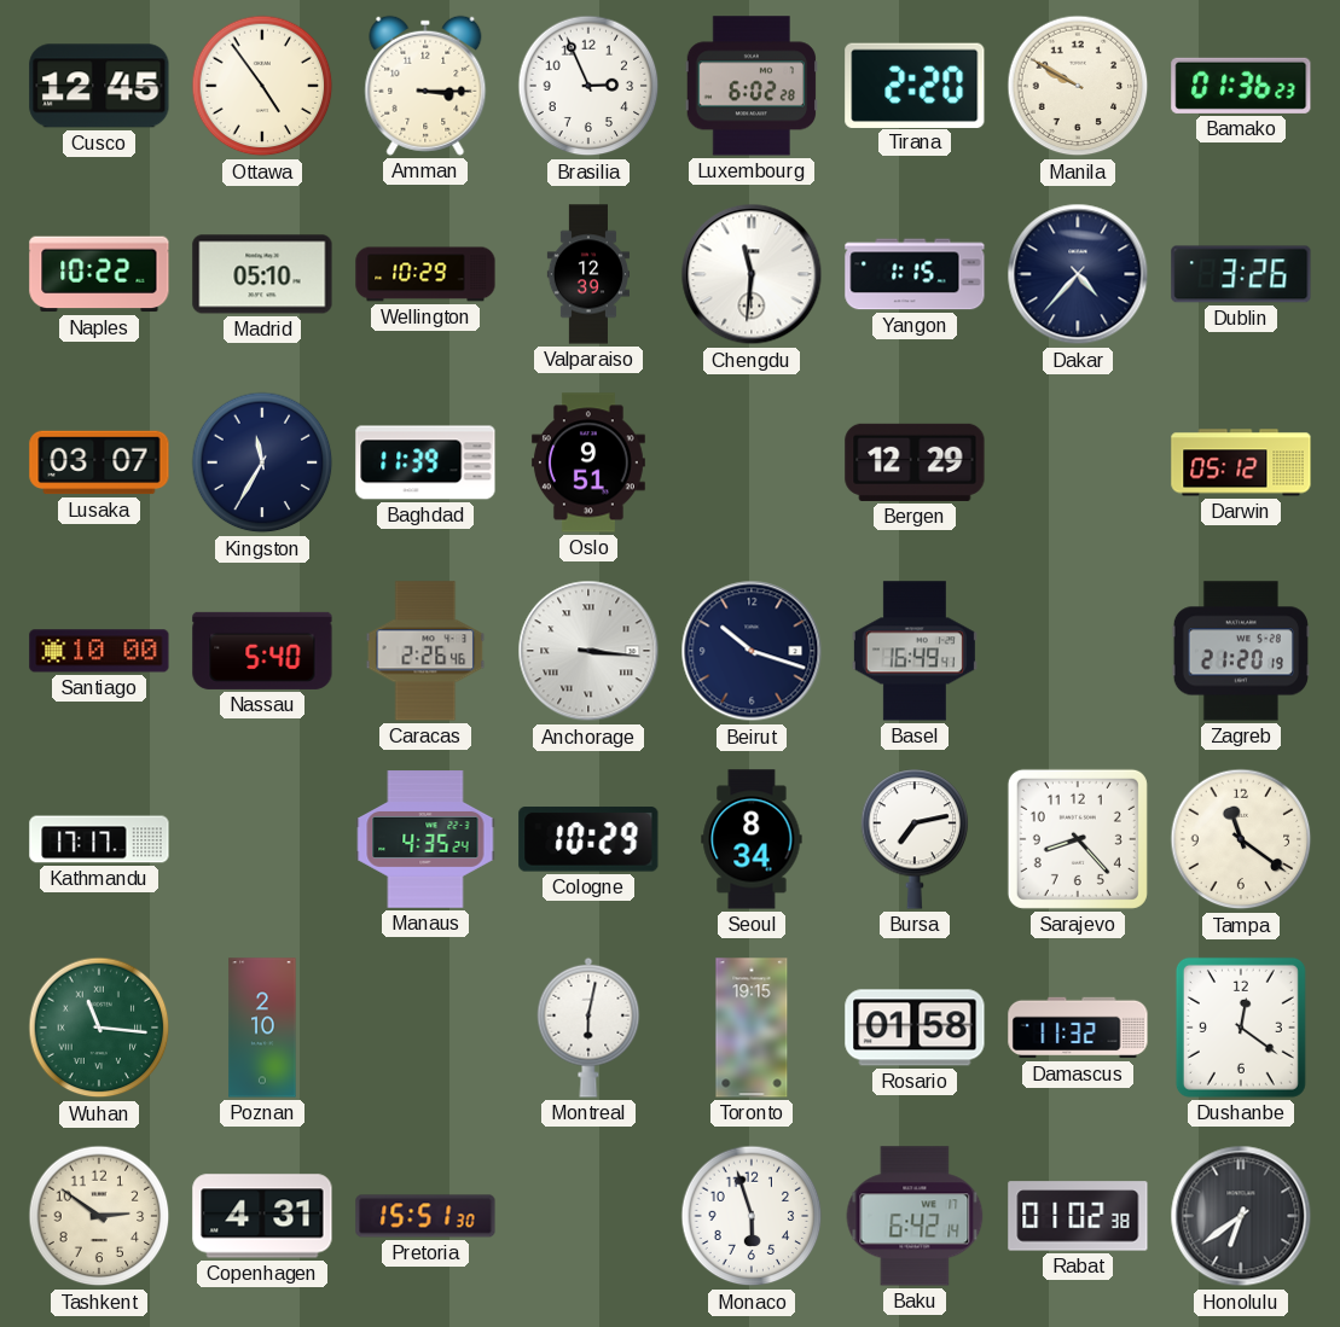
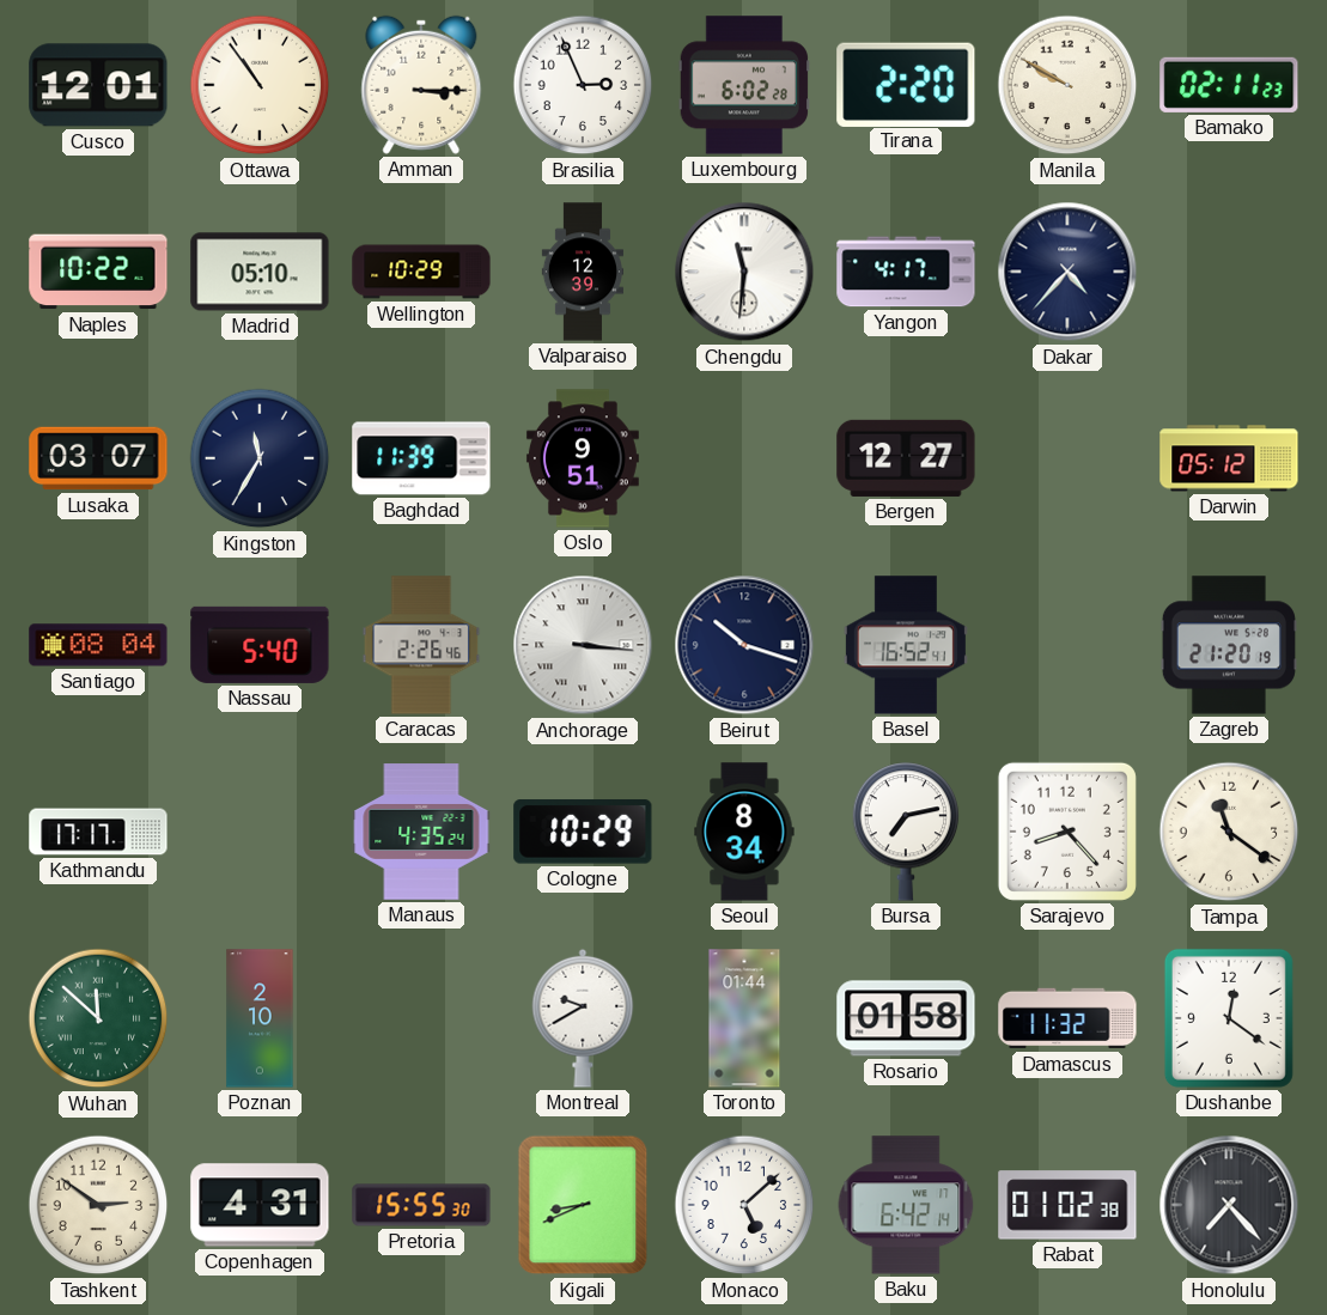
Cusco: 12:45 -> 12:01
Ottawa: 4:54 -> 10:54
Bamako: 01:36 -> 02:11
Yangon: 1:15 -> 4:17
Dublin: 3:26 -> none
Bergen: 12:29 -> 12:27
Santiago: 10:00 -> 08:04
Basel: 16:49 -> 16:52
Wuhan: 11:16 -> 11:52
Montreal: 6:02 -> 9:40
Toronto: 19:15 -> 01:44
Pretoria: 15:51 -> 15:55
Kigali: none -> 8:41
Monaco: 5:57 -> 5:08
Honolulu: 6:39 -> 7:23
